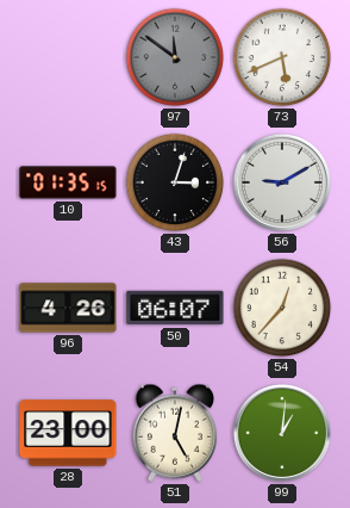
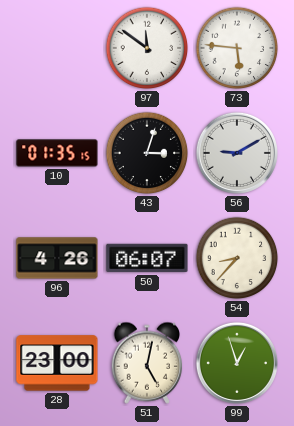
97 dial: grey -> white
73: 5:41 -> 5:46
54: 12:37 -> 8:37
99: 1:01 -> 12:57
